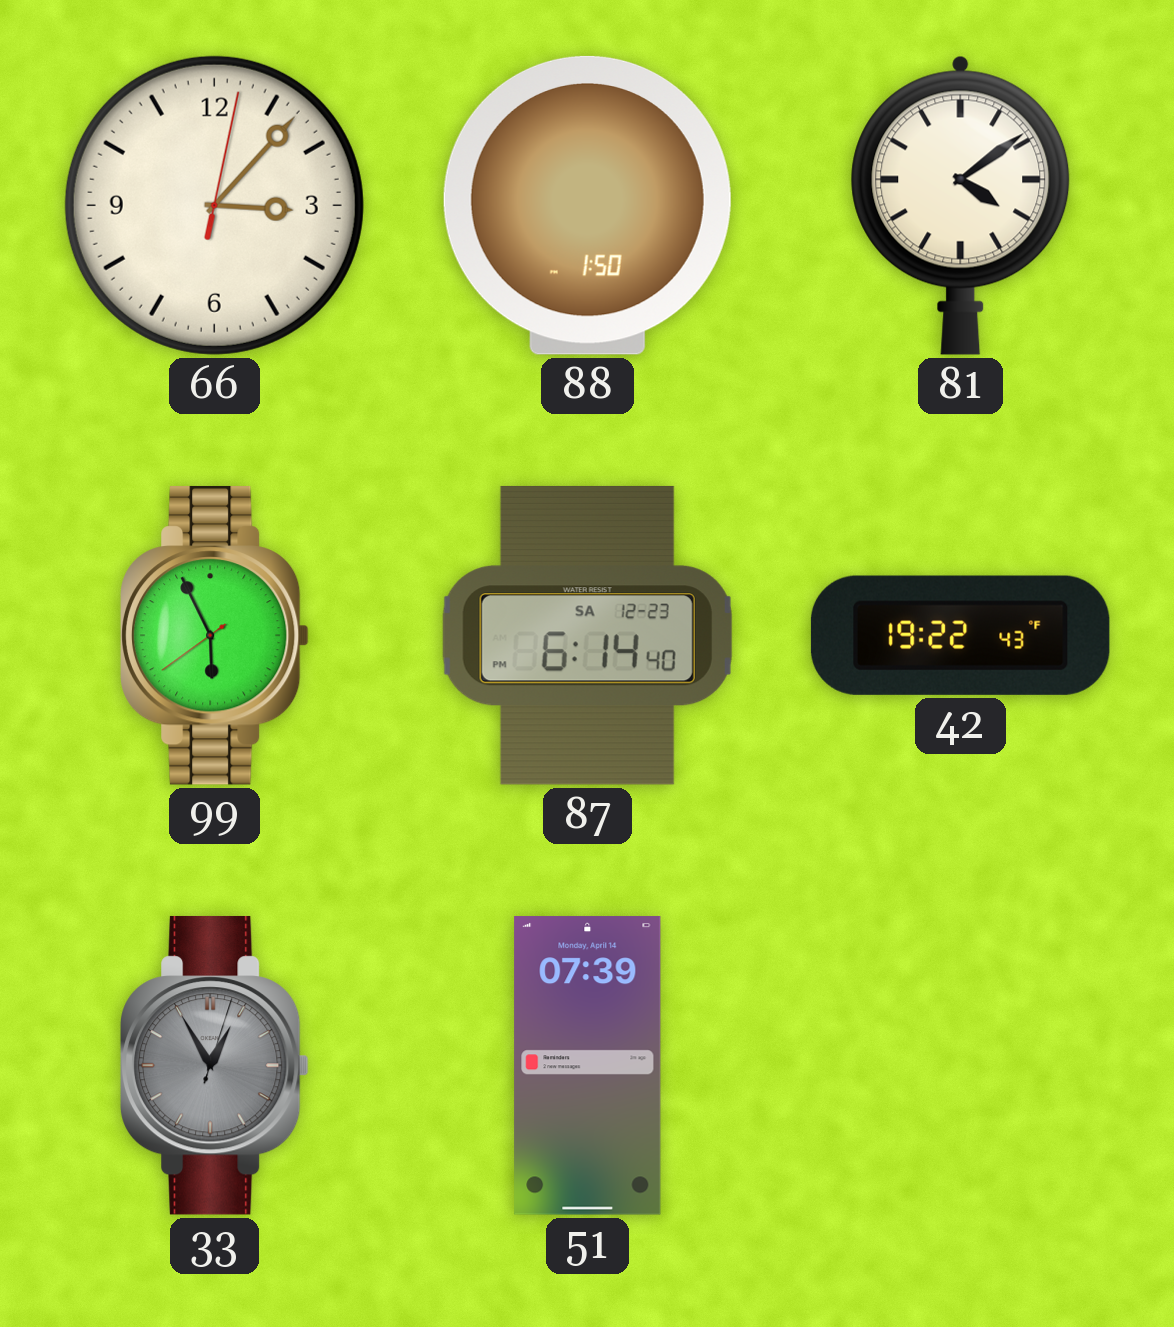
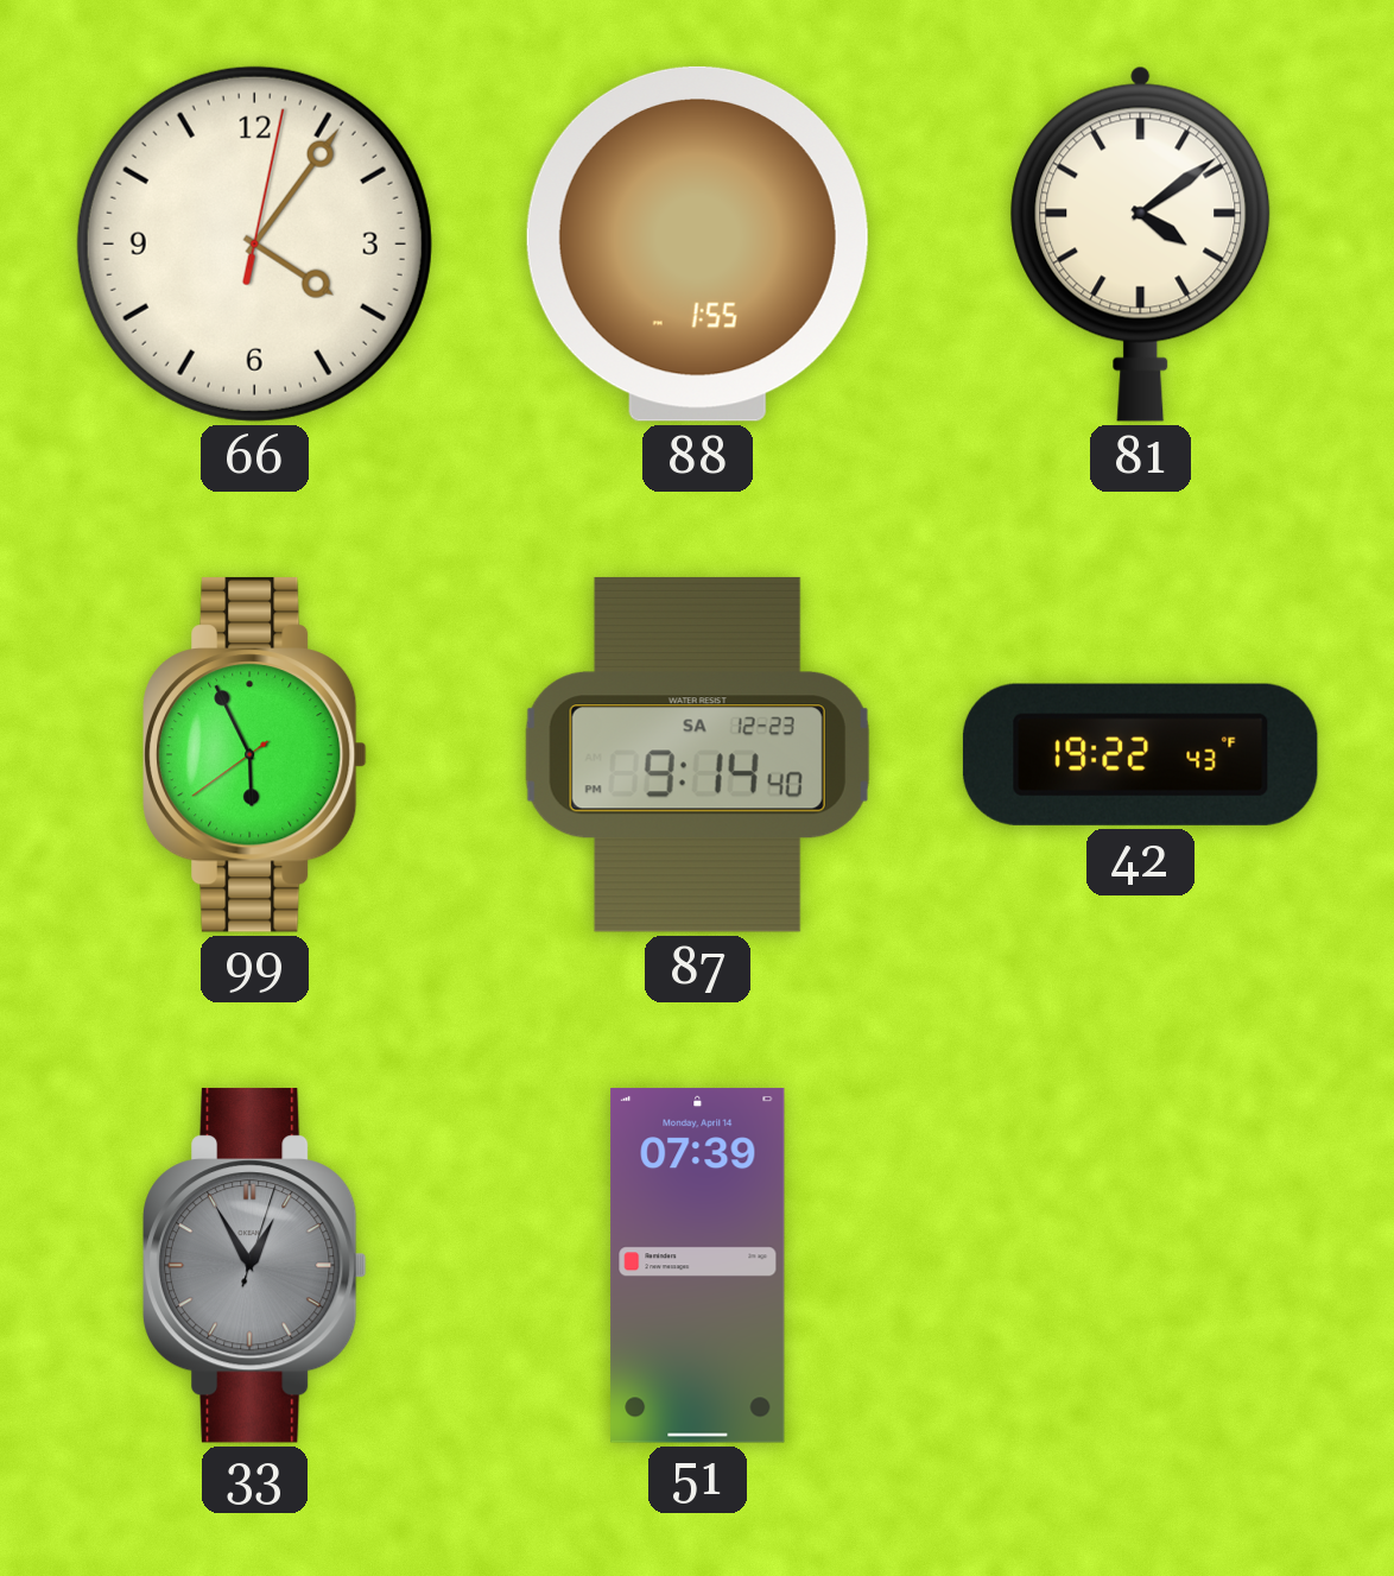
66: 3:07 -> 4:06
88: 1:50 -> 1:55
87: 6:14 -> 9:14
